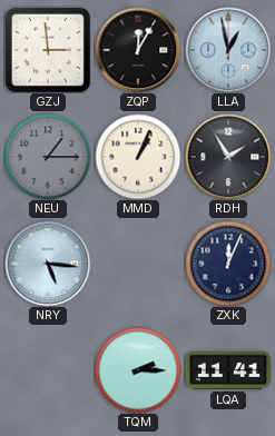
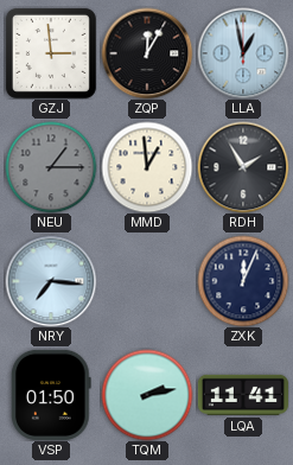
MMD: 1:04 -> 12:59
NRY: 5:16 -> 7:16
VSP: none -> 01:50
TQM: 2:15 -> 2:13
